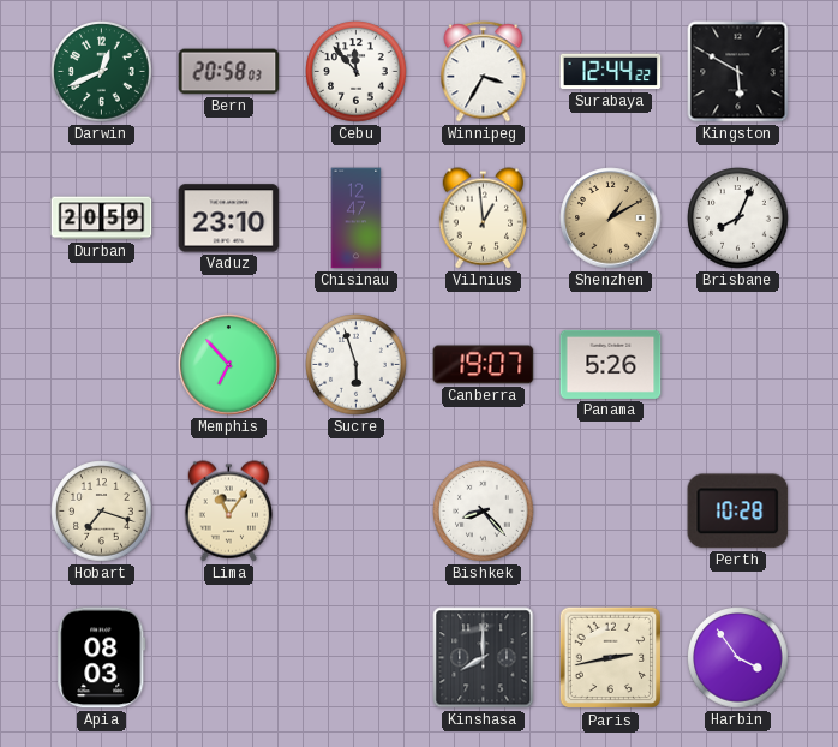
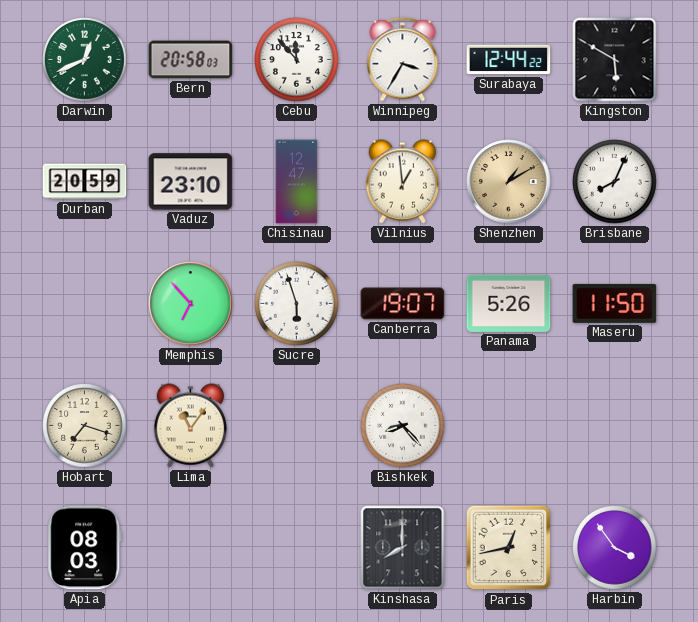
Maseru: none -> 11:50
Perth: 10:28 -> none
Paris: 2:43 -> 12:43
